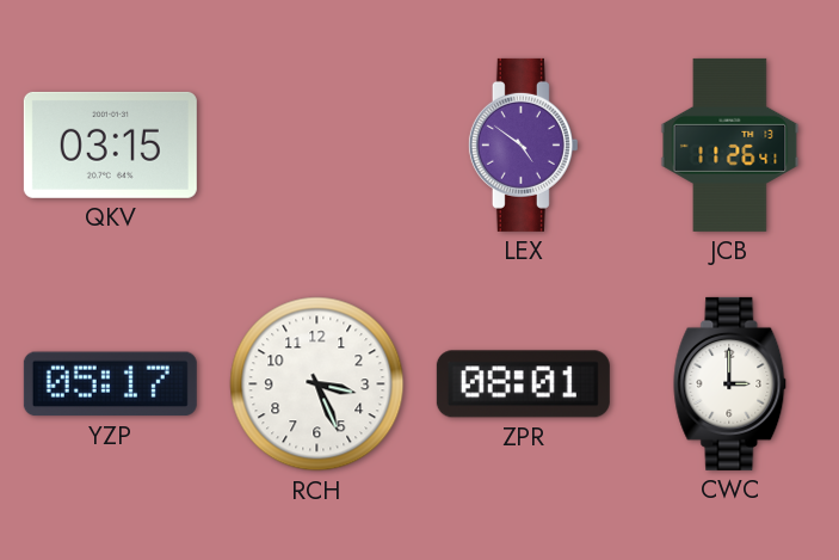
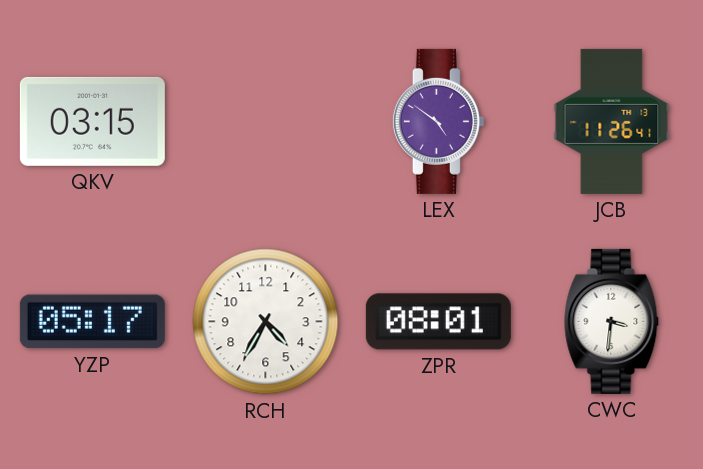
RCH: 3:26 -> 4:35
CWC: 3:00 -> 3:31
